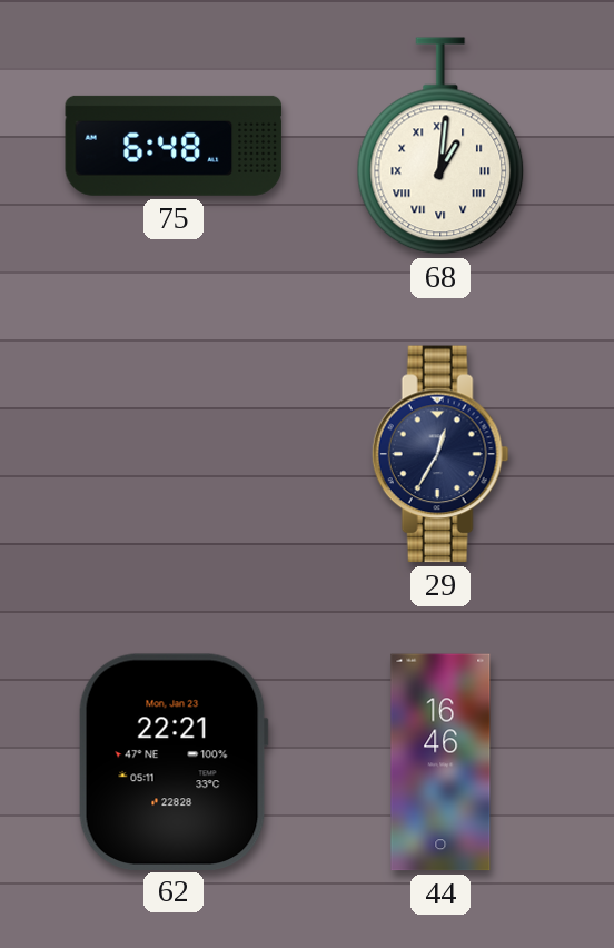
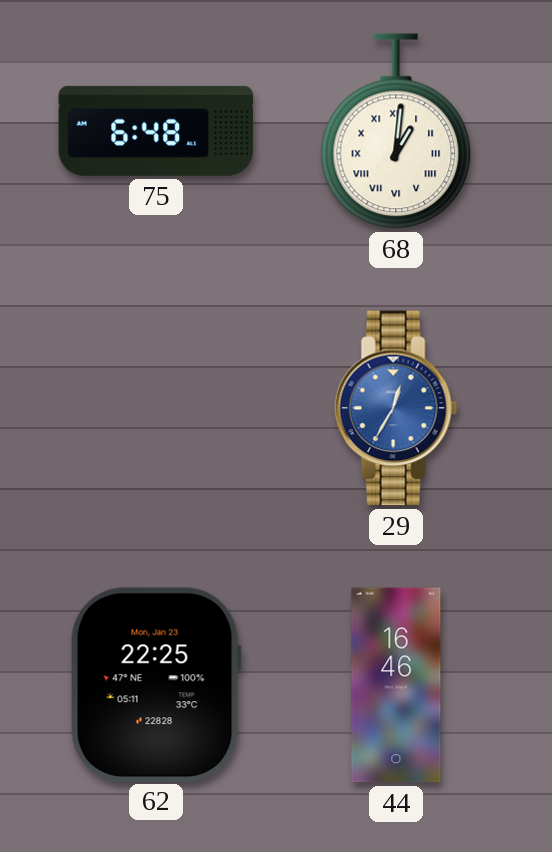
29 dial: navy -> blue
62: 22:21 -> 22:25
